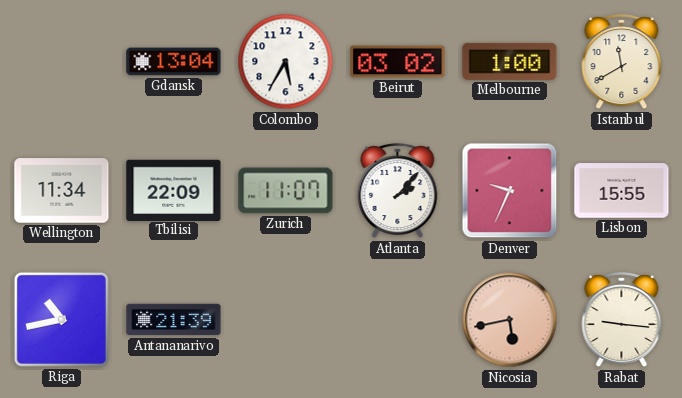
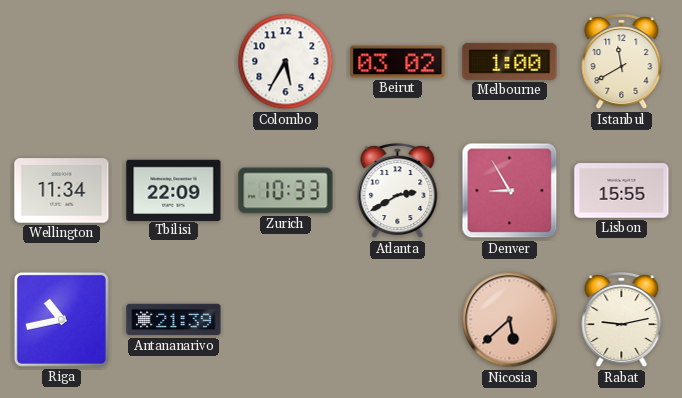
Gdansk: 13:04 -> none
Zurich: 11:07 -> 10:33
Atlanta: 2:07 -> 2:40
Denver: 9:34 -> 8:55
Nicosia: 5:43 -> 5:38
Rabat: 9:16 -> 9:13
